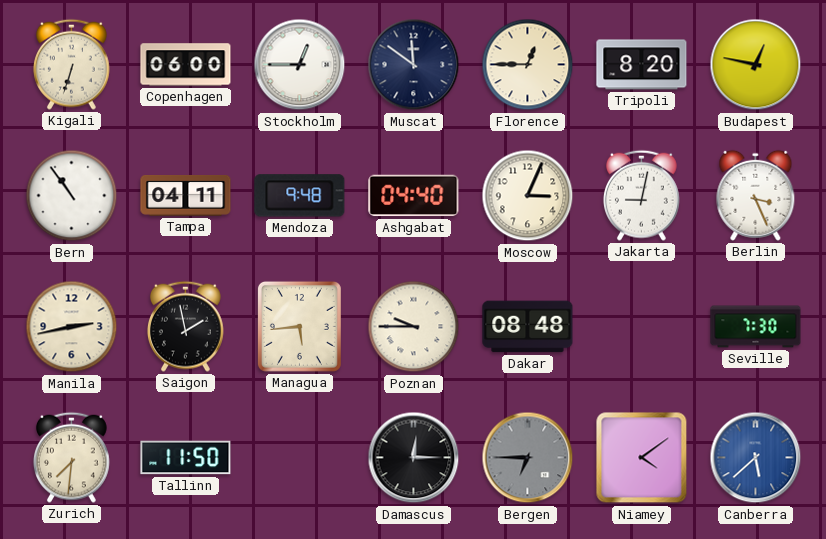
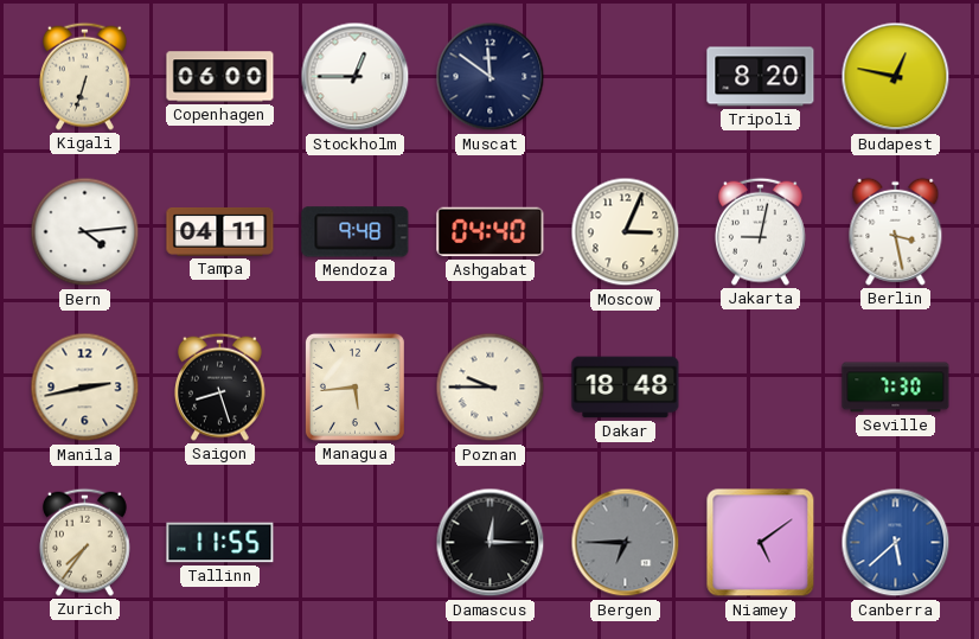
Florence: 12:45 -> none
Bern: 10:54 -> 4:14
Berlin: 3:26 -> 3:28
Saigon: 1:58 -> 8:27
Dakar: 08:48 -> 18:48
Zurich: 7:31 -> 7:36
Tallinn: 11:50 -> 11:55
Niamey: 4:09 -> 5:09
